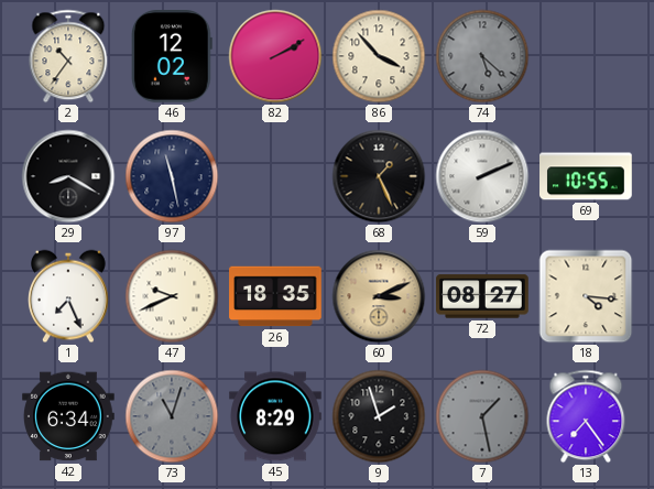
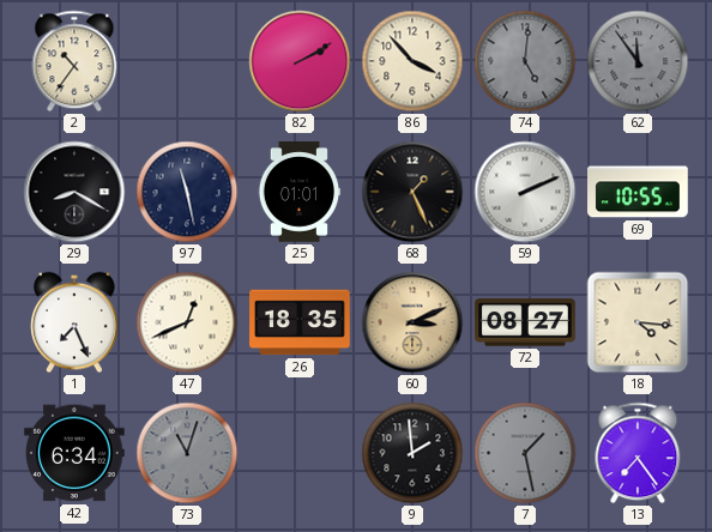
46: 12:02 -> none
74: 5:22 -> 5:01
62: none -> 11:54
25: none -> 01:01
47: 9:41 -> 12:41
45: 8:29 -> none
9: 1:57 -> 1:59
